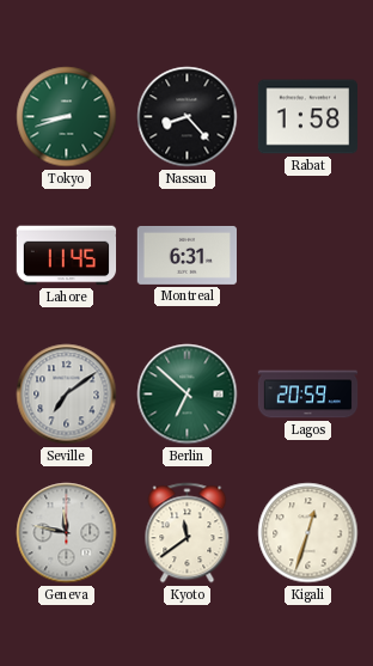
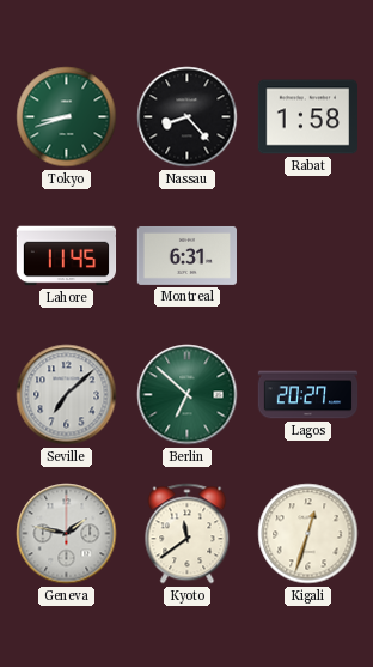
Seville: 7:09 -> 7:08
Lagos: 20:59 -> 20:27
Geneva: 11:47 -> 1:47
